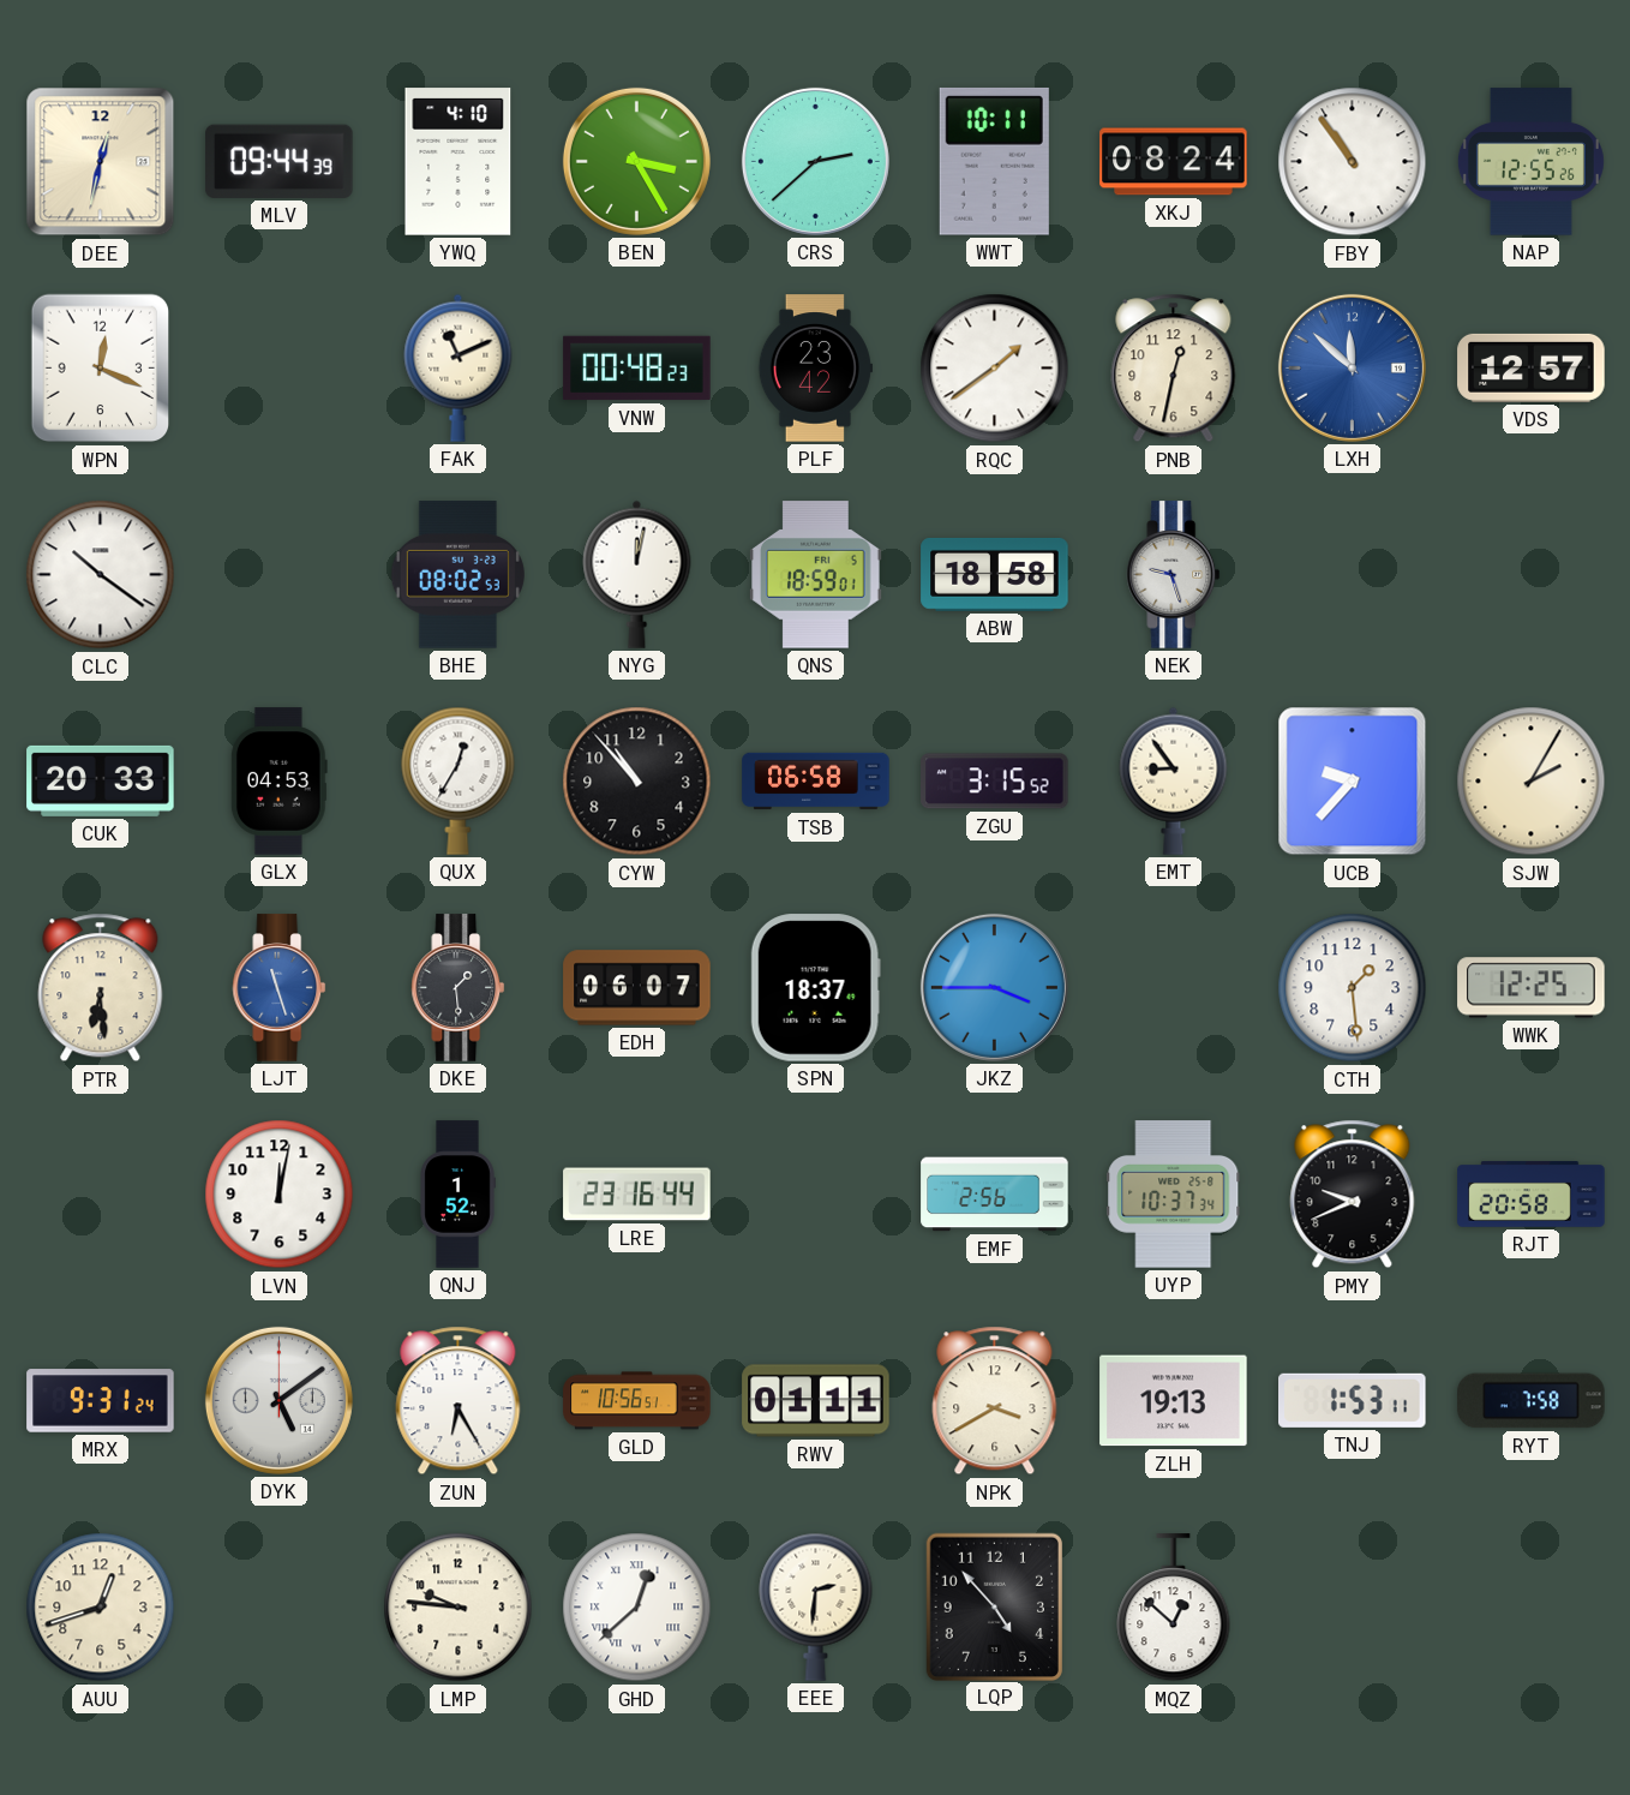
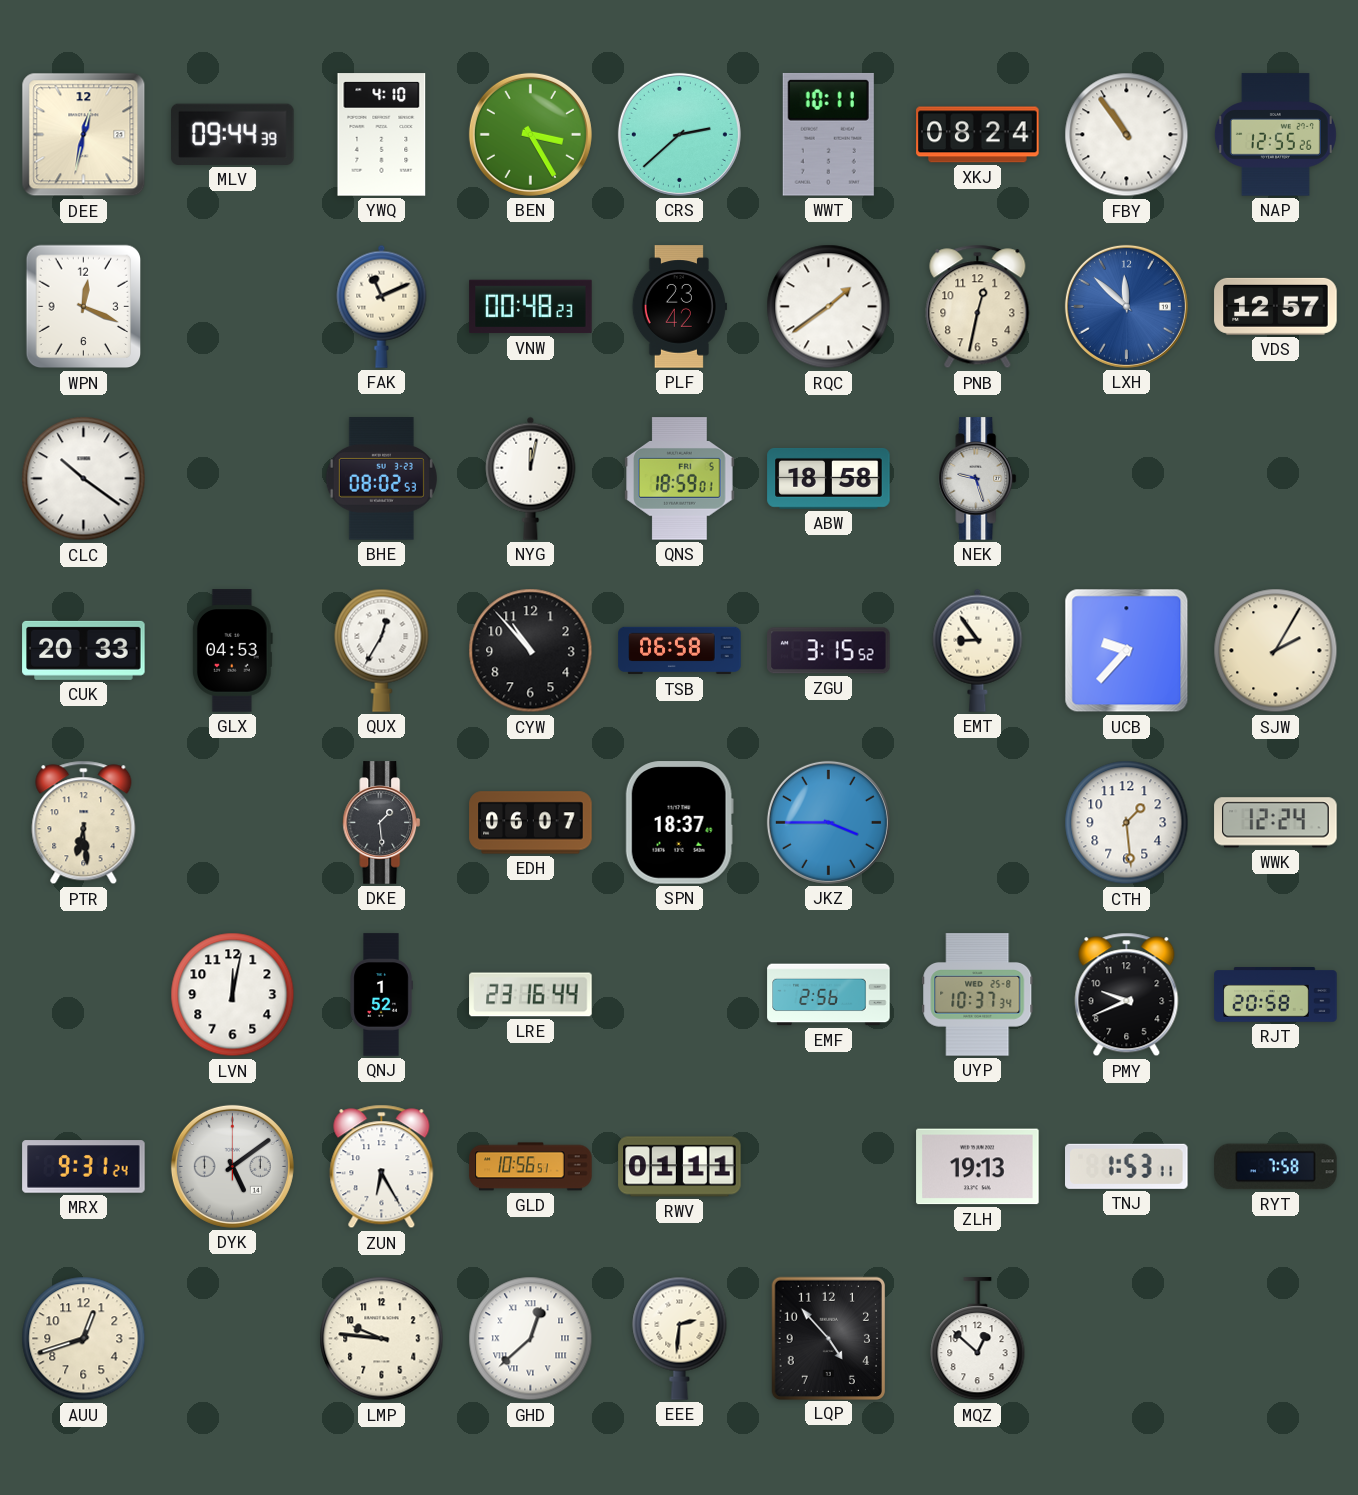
LJT: 11:27 -> none
WWK: 12:25 -> 12:24
NPK: 3:40 -> none
